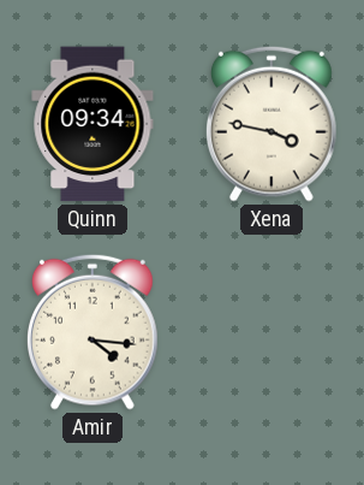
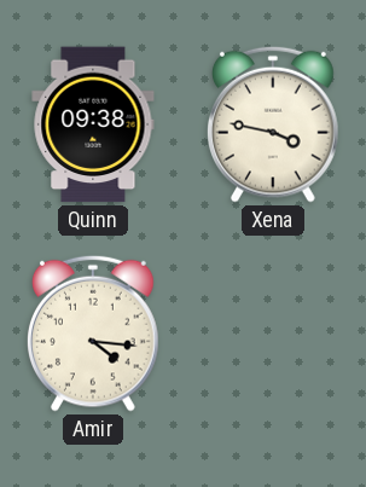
Quinn: 09:34 -> 09:38
